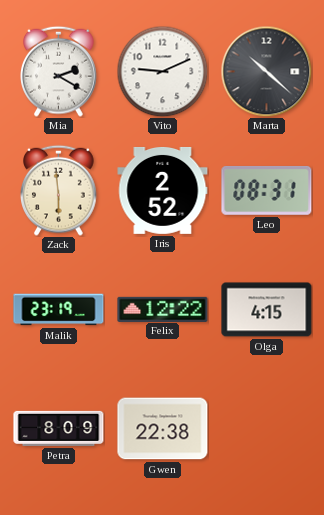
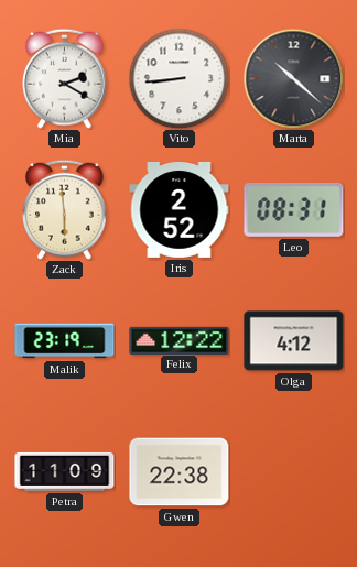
Vito: 9:11 -> 8:44
Olga: 4:15 -> 4:12
Petra: 8:09 -> 11:09
